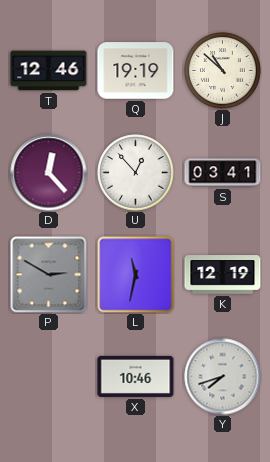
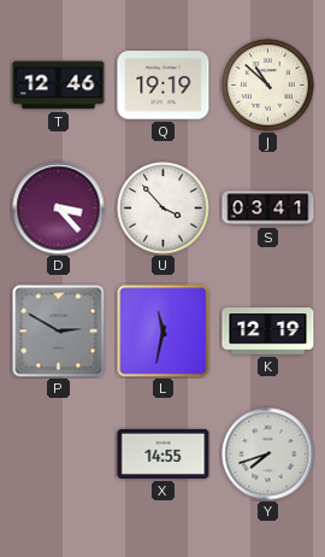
D: 12:23 -> 3:23
U: 12:53 -> 3:53
X: 10:46 -> 14:55
